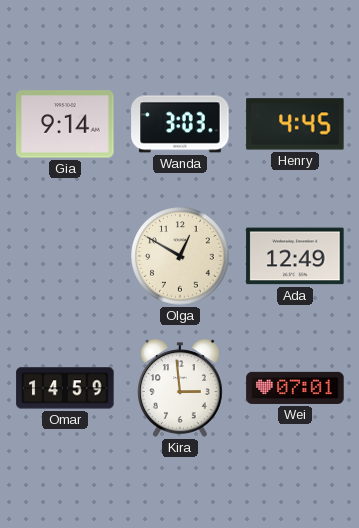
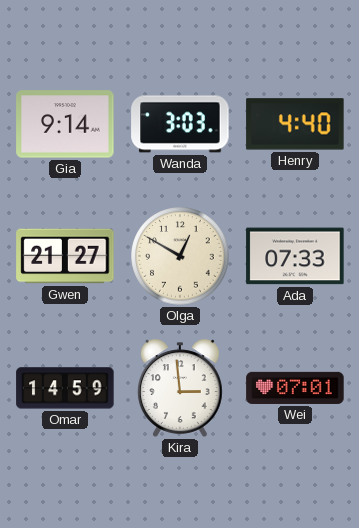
Henry: 4:45 -> 4:40
Gwen: none -> 21:27
Ada: 12:49 -> 07:33
